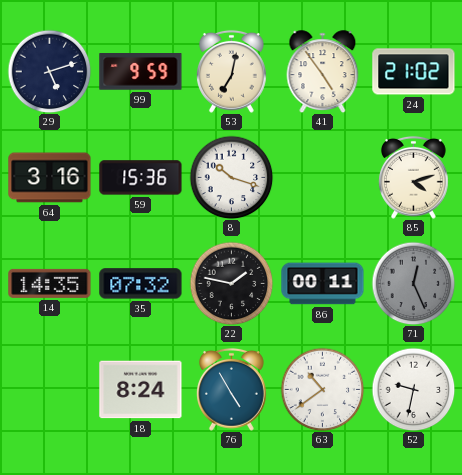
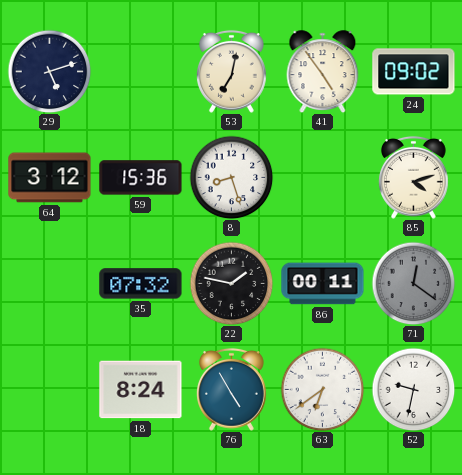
99: 9:59 -> none
24: 21:02 -> 09:02
64: 3:16 -> 3:12
8: 10:18 -> 8:27
14: 14:35 -> none
71: 12:26 -> 12:21
63: 10:39 -> 6:39
